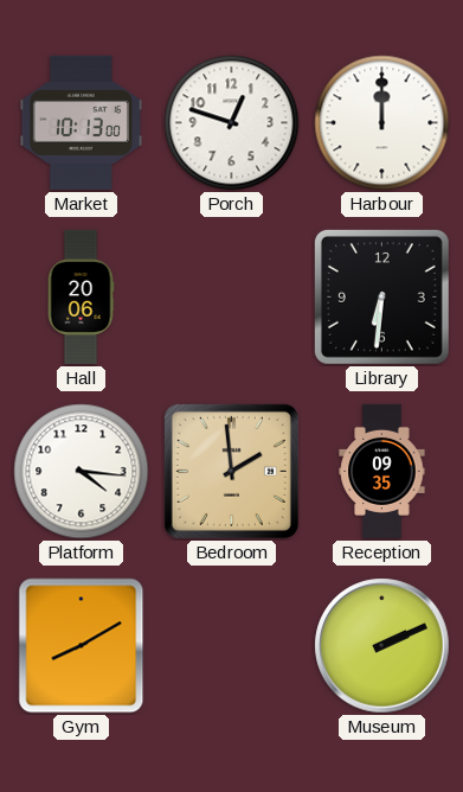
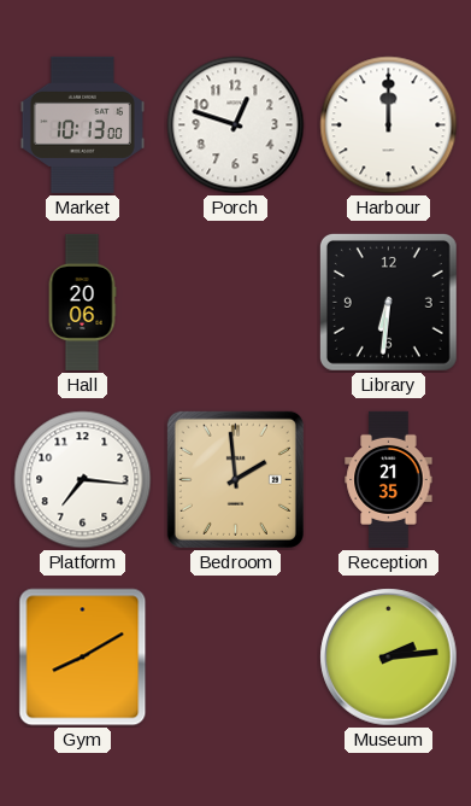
Platform: 4:16 -> 7:16
Reception: 09:35 -> 21:35
Museum: 2:11 -> 2:14
